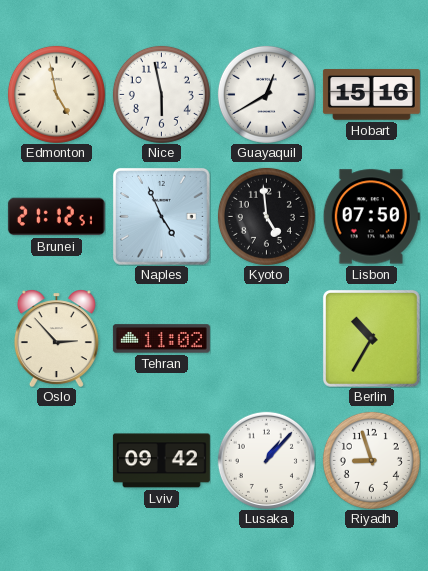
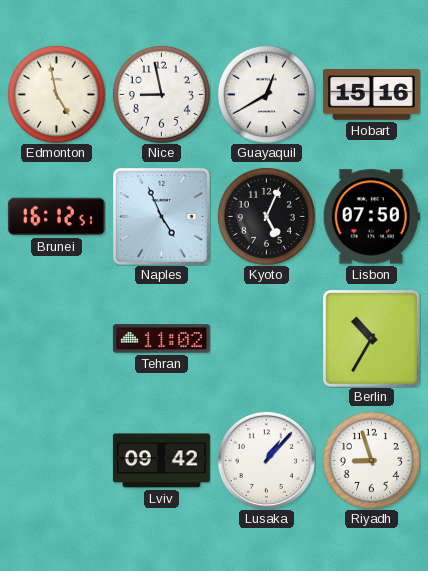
Nice: 5:58 -> 8:58
Brunei: 21:12 -> 16:12
Kyoto: 4:59 -> 5:04
Oslo: 2:53 -> none
